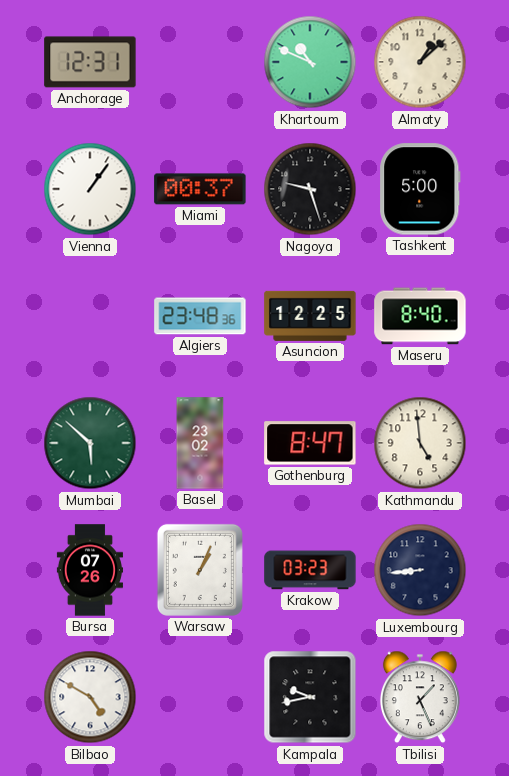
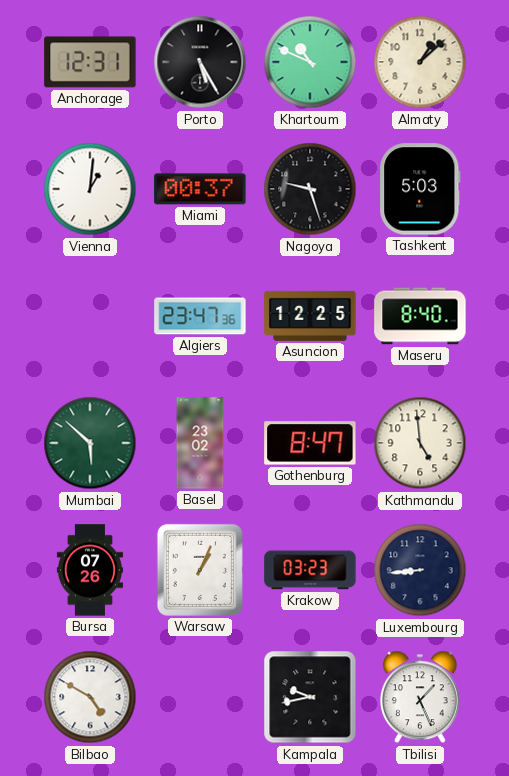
Porto: none -> 5:25
Vienna: 1:06 -> 1:01
Tashkent: 5:00 -> 5:03
Algiers: 23:48 -> 23:47
